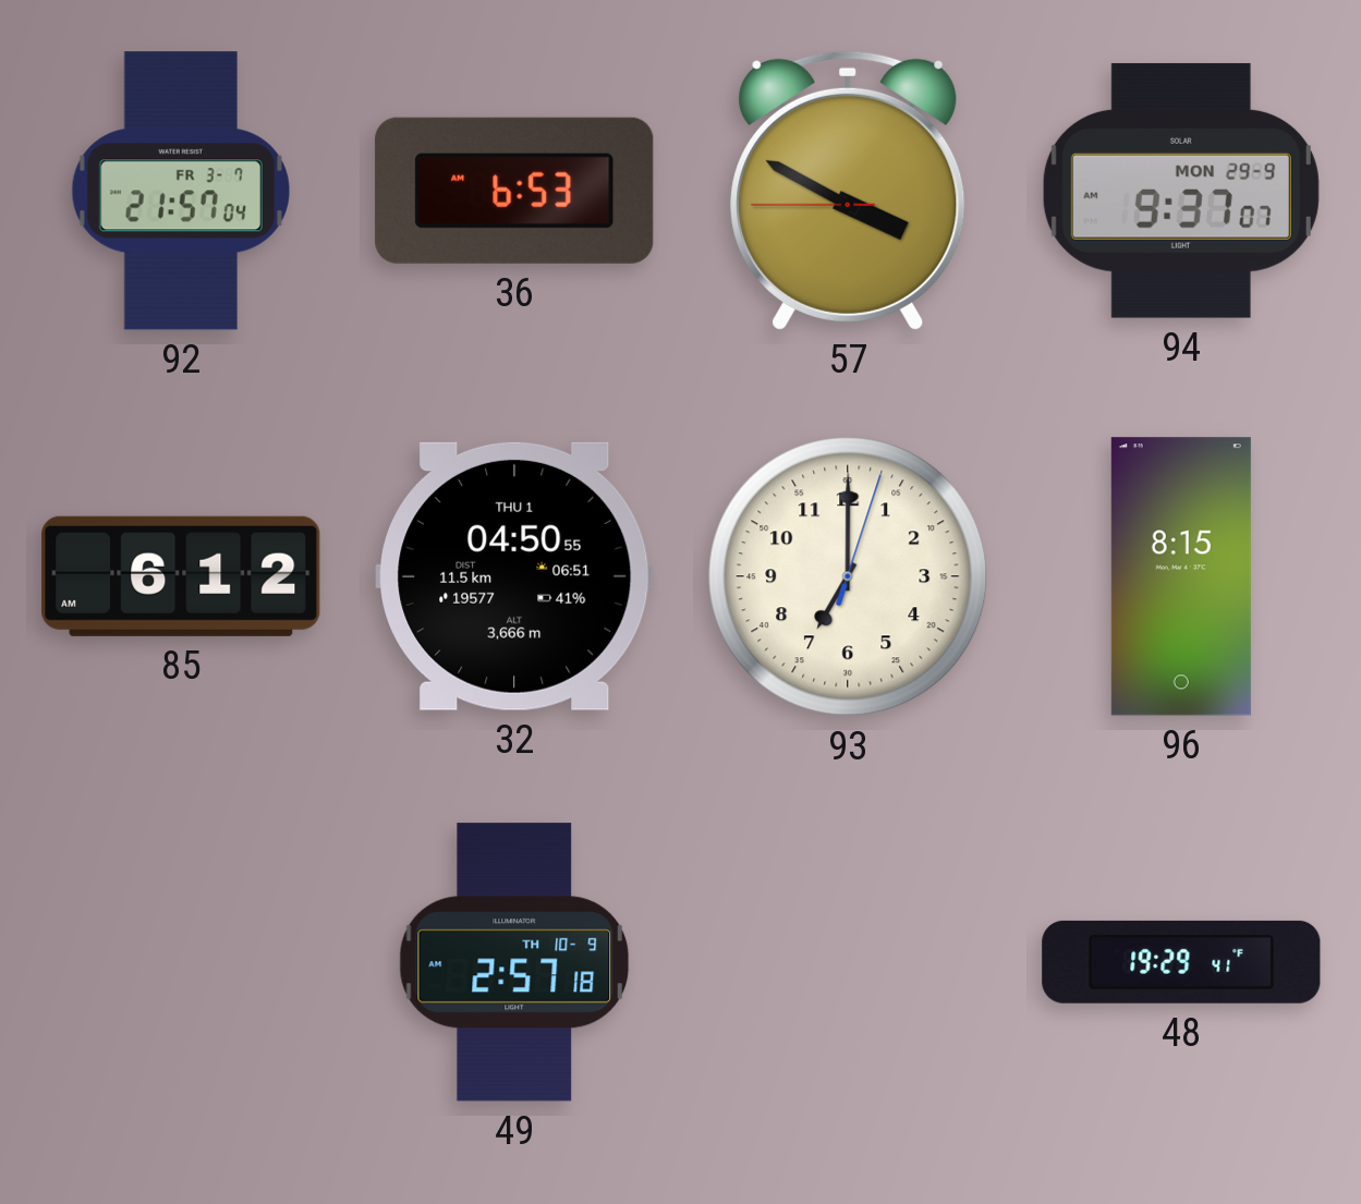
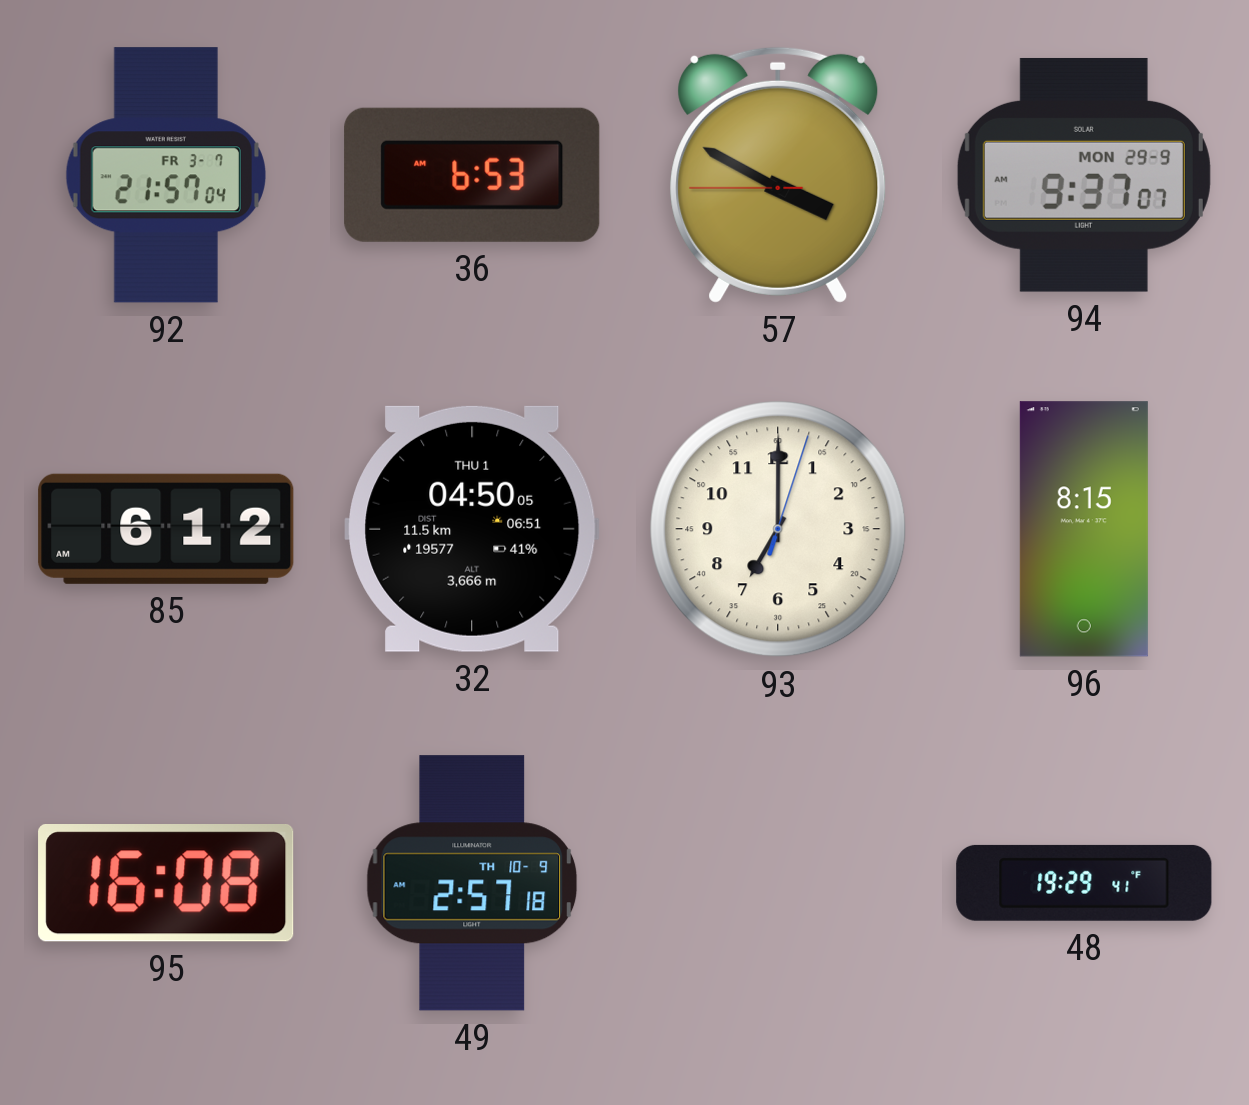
32: 04:50:55 -> 04:50:05
95: none -> 16:08
